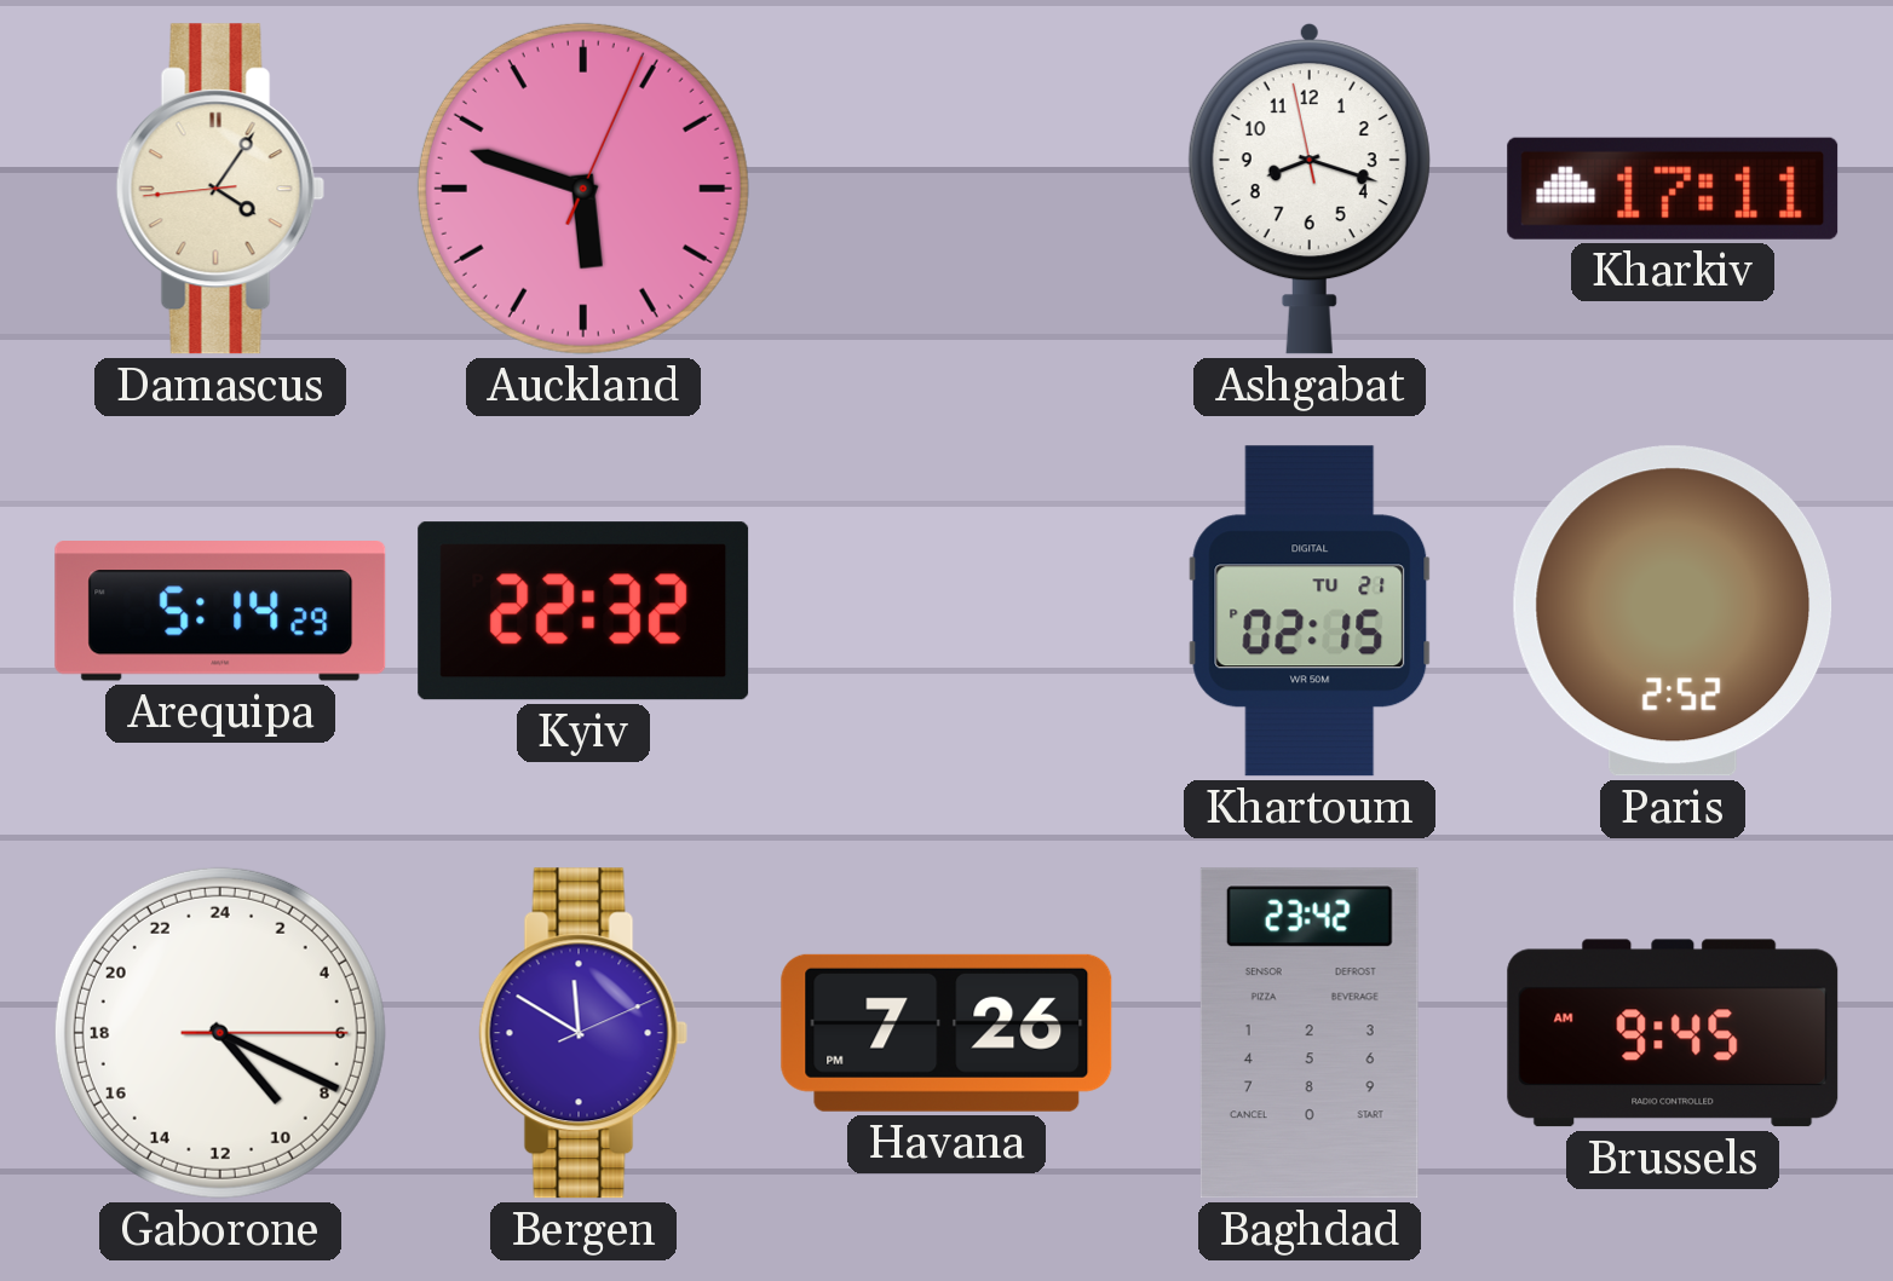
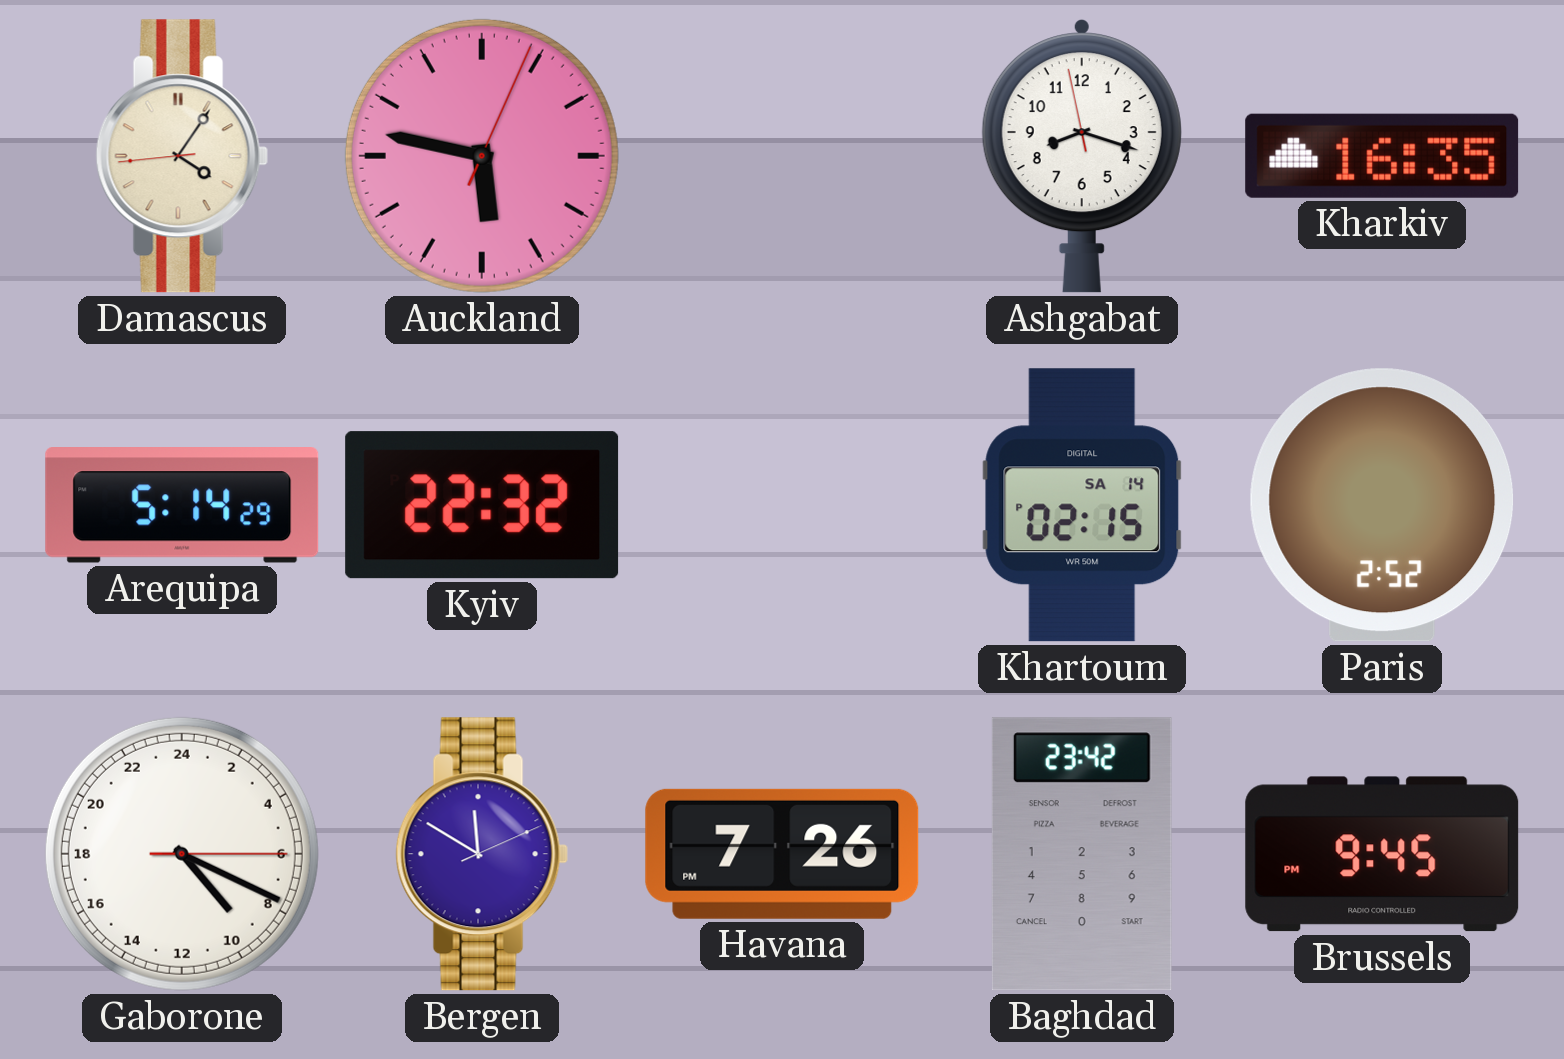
Auckland: 5:48 -> 5:47
Kharkiv: 17:11 -> 16:35
Khartoum date: TU 21 -> SA 14
Brussels: 9:45 AM -> 9:45 PM
